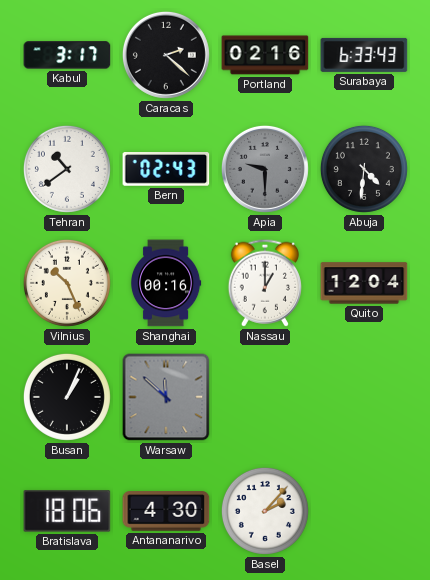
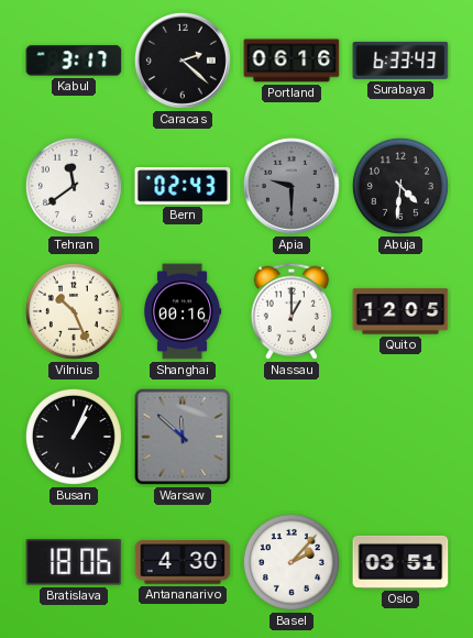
Portland: 02:16 -> 06:16
Tehran: 10:39 -> 11:39
Quito: 12:04 -> 12:05
Oslo: none -> 03:51
